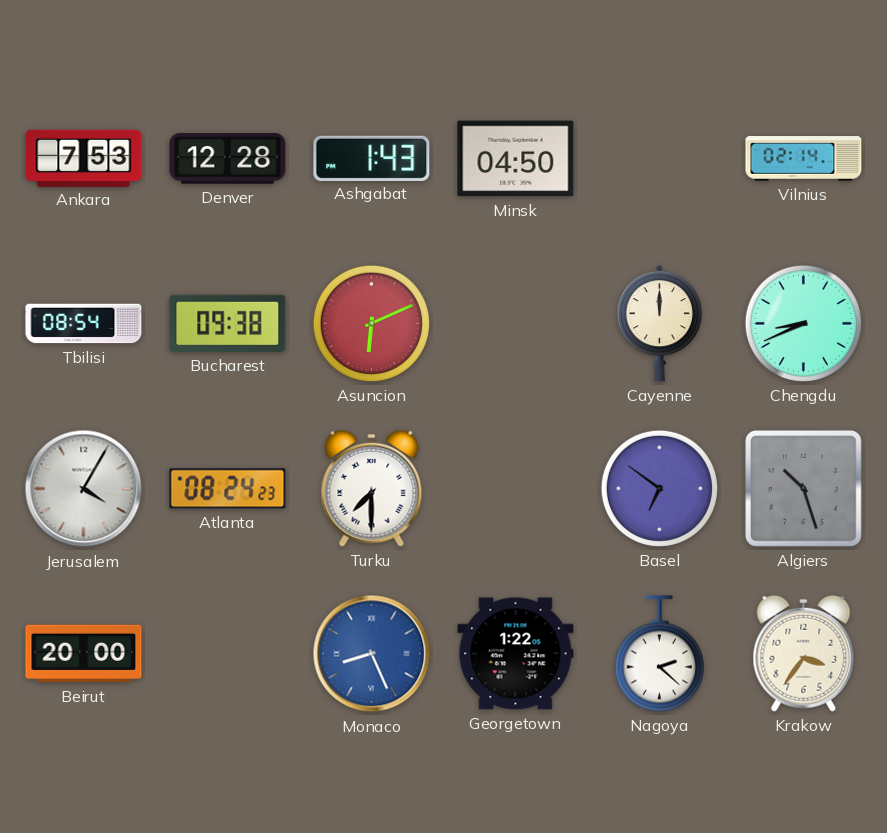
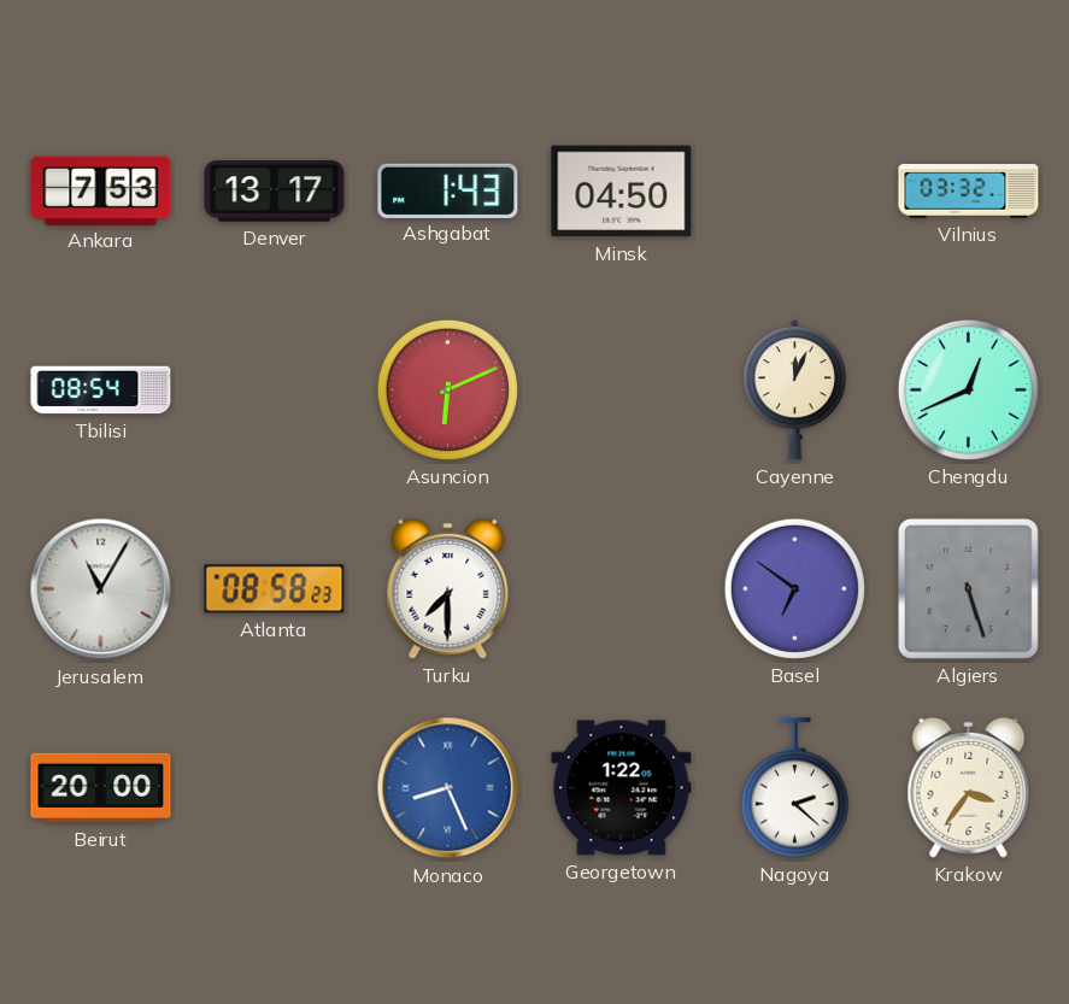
Denver: 12:28 -> 13:17
Vilnius: 02:14 -> 03:32
Bucharest: 09:38 -> none
Cayenne: 12:00 -> 12:04
Chengdu: 8:41 -> 12:41
Jerusalem: 4:05 -> 11:05
Atlanta: 08:24 -> 08:58
Algiers: 10:27 -> 5:27
